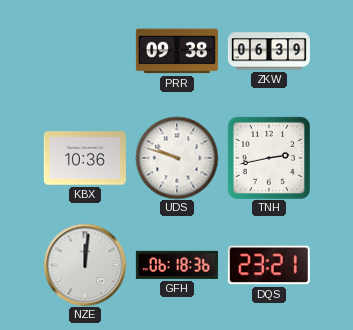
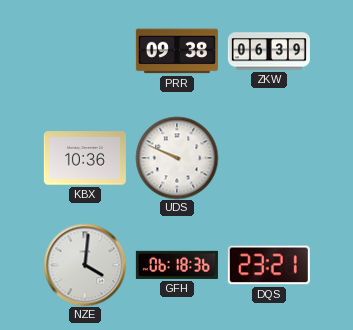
UDS: 9:48 -> 9:49
TNH: 2:43 -> none
NZE: 12:01 -> 4:01
